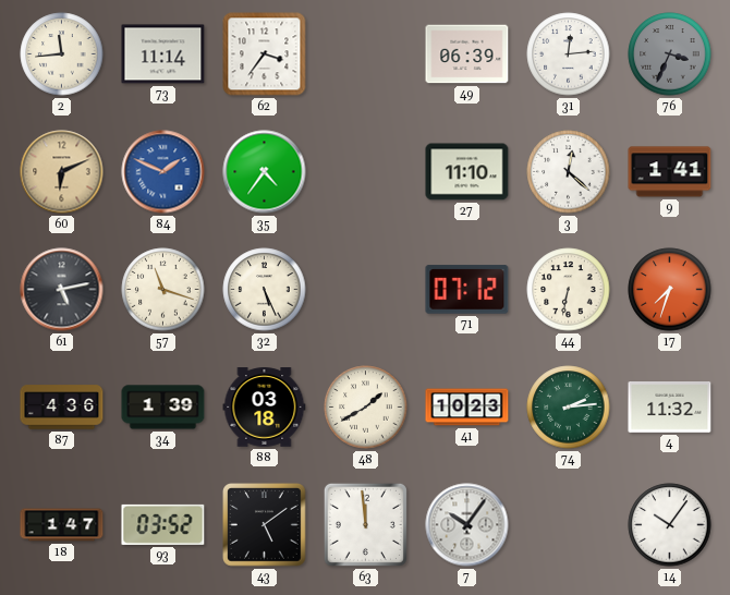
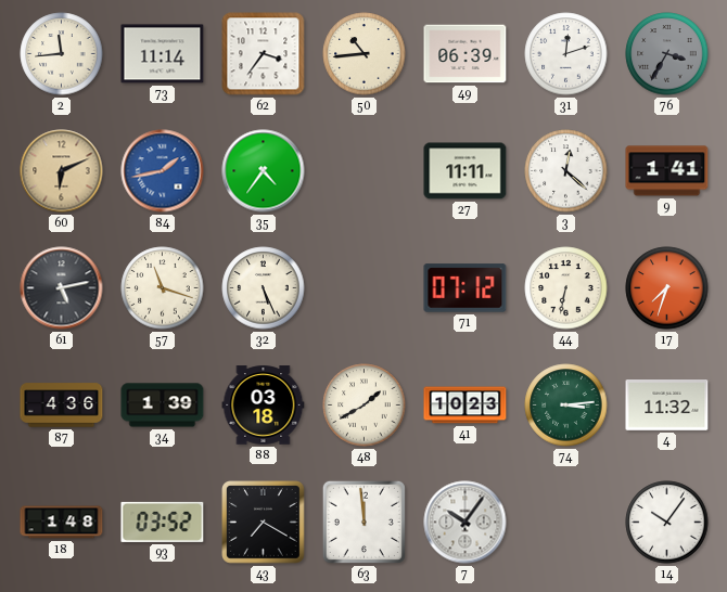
50: none -> 10:44
31: 12:14 -> 12:12
76: 3:34 -> 3:35
84: 1:49 -> 1:43
27: 11:10 -> 11:11
74: 2:14 -> 3:14
18: 1:47 -> 1:48
43: 5:09 -> 7:20
